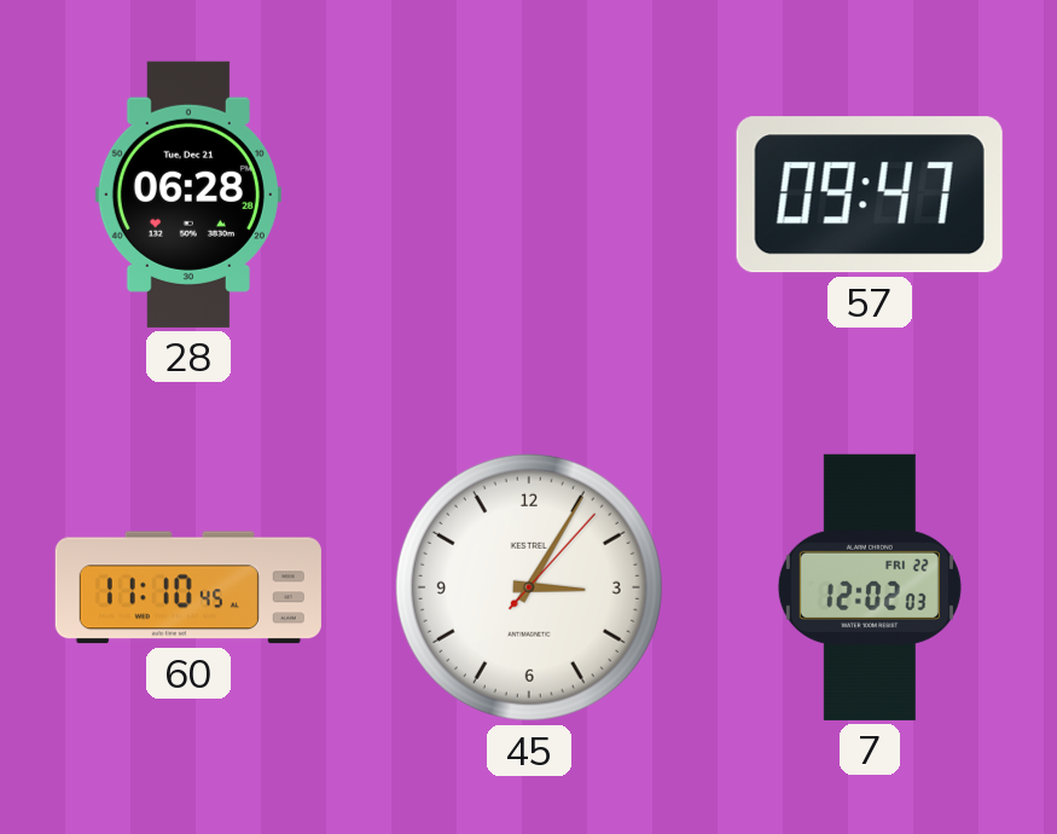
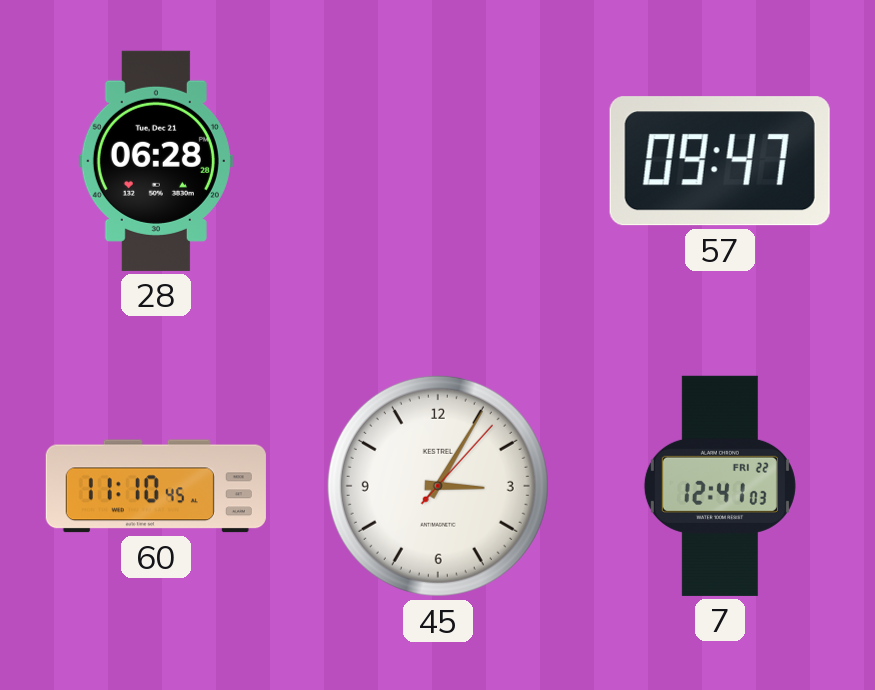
7: 12:02 -> 12:41
